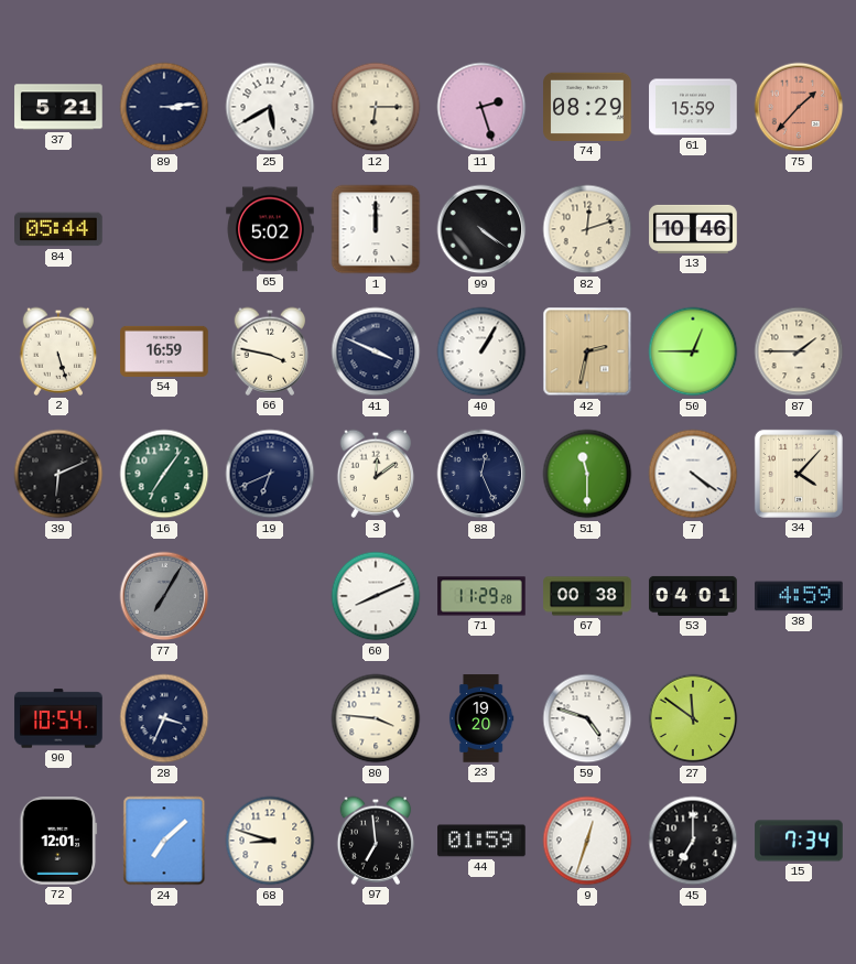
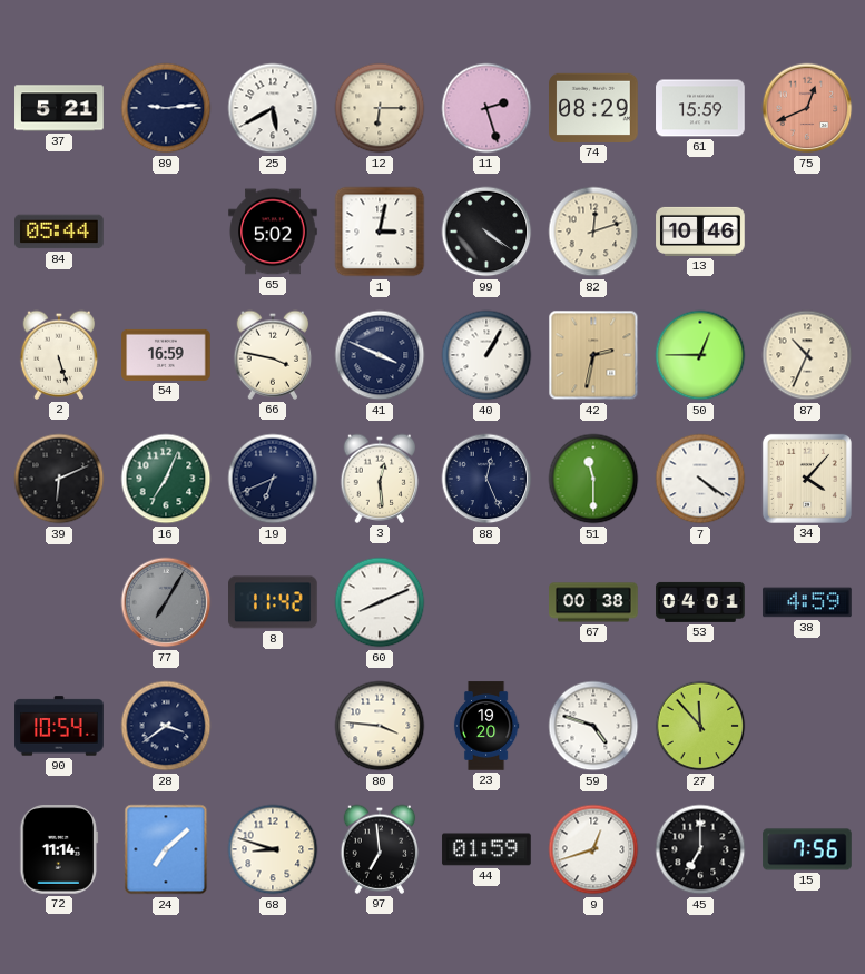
89: 3:14 -> 9:14
75: 1:37 -> 12:41
1: 12:00 -> 3:02
87: 1:45 -> 10:34
16: 7:06 -> 7:04
3: 12:09 -> 12:29
8: none -> 11:42
71: 11:29 -> none
28: 3:34 -> 3:39
27: 11:51 -> 11:53
72: 12:01 -> 11:14
9: 12:33 -> 12:42
15: 7:34 -> 7:56
